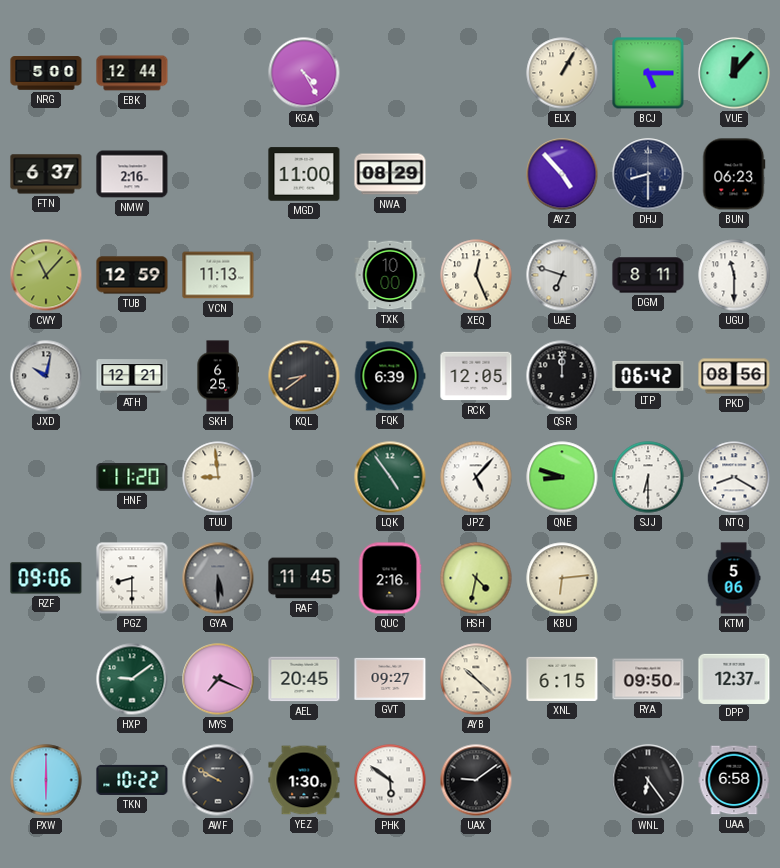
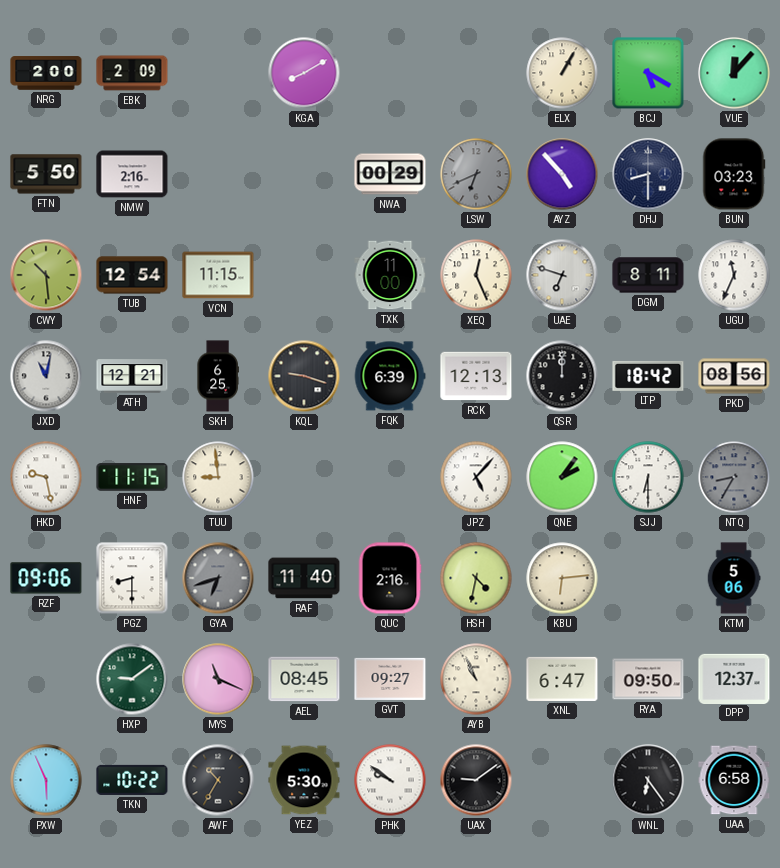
NRG: 5:00 -> 2:00
EBK: 12:44 -> 2:09
KGA: 4:25 -> 8:10
BCJ: 5:15 -> 5:20
FTN: 6:37 -> 5:50
MGD: 11:00 -> none
NWA: 08:29 -> 00:29
LSW: none -> 6:41
BUN: 06:23 -> 03:23
CWY: 11:07 -> 10:29
TUB: 12:59 -> 12:54
VCN: 11:13 -> 11:15
TXK: 10:00 -> 11:00
UGU: 11:30 -> 11:34
JXD: 10:02 -> 11:02
KQL: 8:39 -> 9:18
RCK: 12:05 -> 12:13
LTP: 06:42 -> 18:42
HKD: none -> 9:28
HNF: 11:20 -> 11:15
LQK: 4:54 -> none
QNE: 8:48 -> 2:06
NTQ: 8:20 -> 8:35
NTQ dial: white -> grey
GYA: 5:30 -> 6:42
RAF: 11:45 -> 11:40
MYS: 7:19 -> 11:19
AEL: 20:45 -> 08:45
AYB: 10:22 -> 10:56
XNL: 6:15 -> 6:47
PXW: 6:00 -> 5:56
AWF: 9:50 -> 10:35
YEZ: 1:30 -> 5:30
PHK: 5:51 -> 9:51
